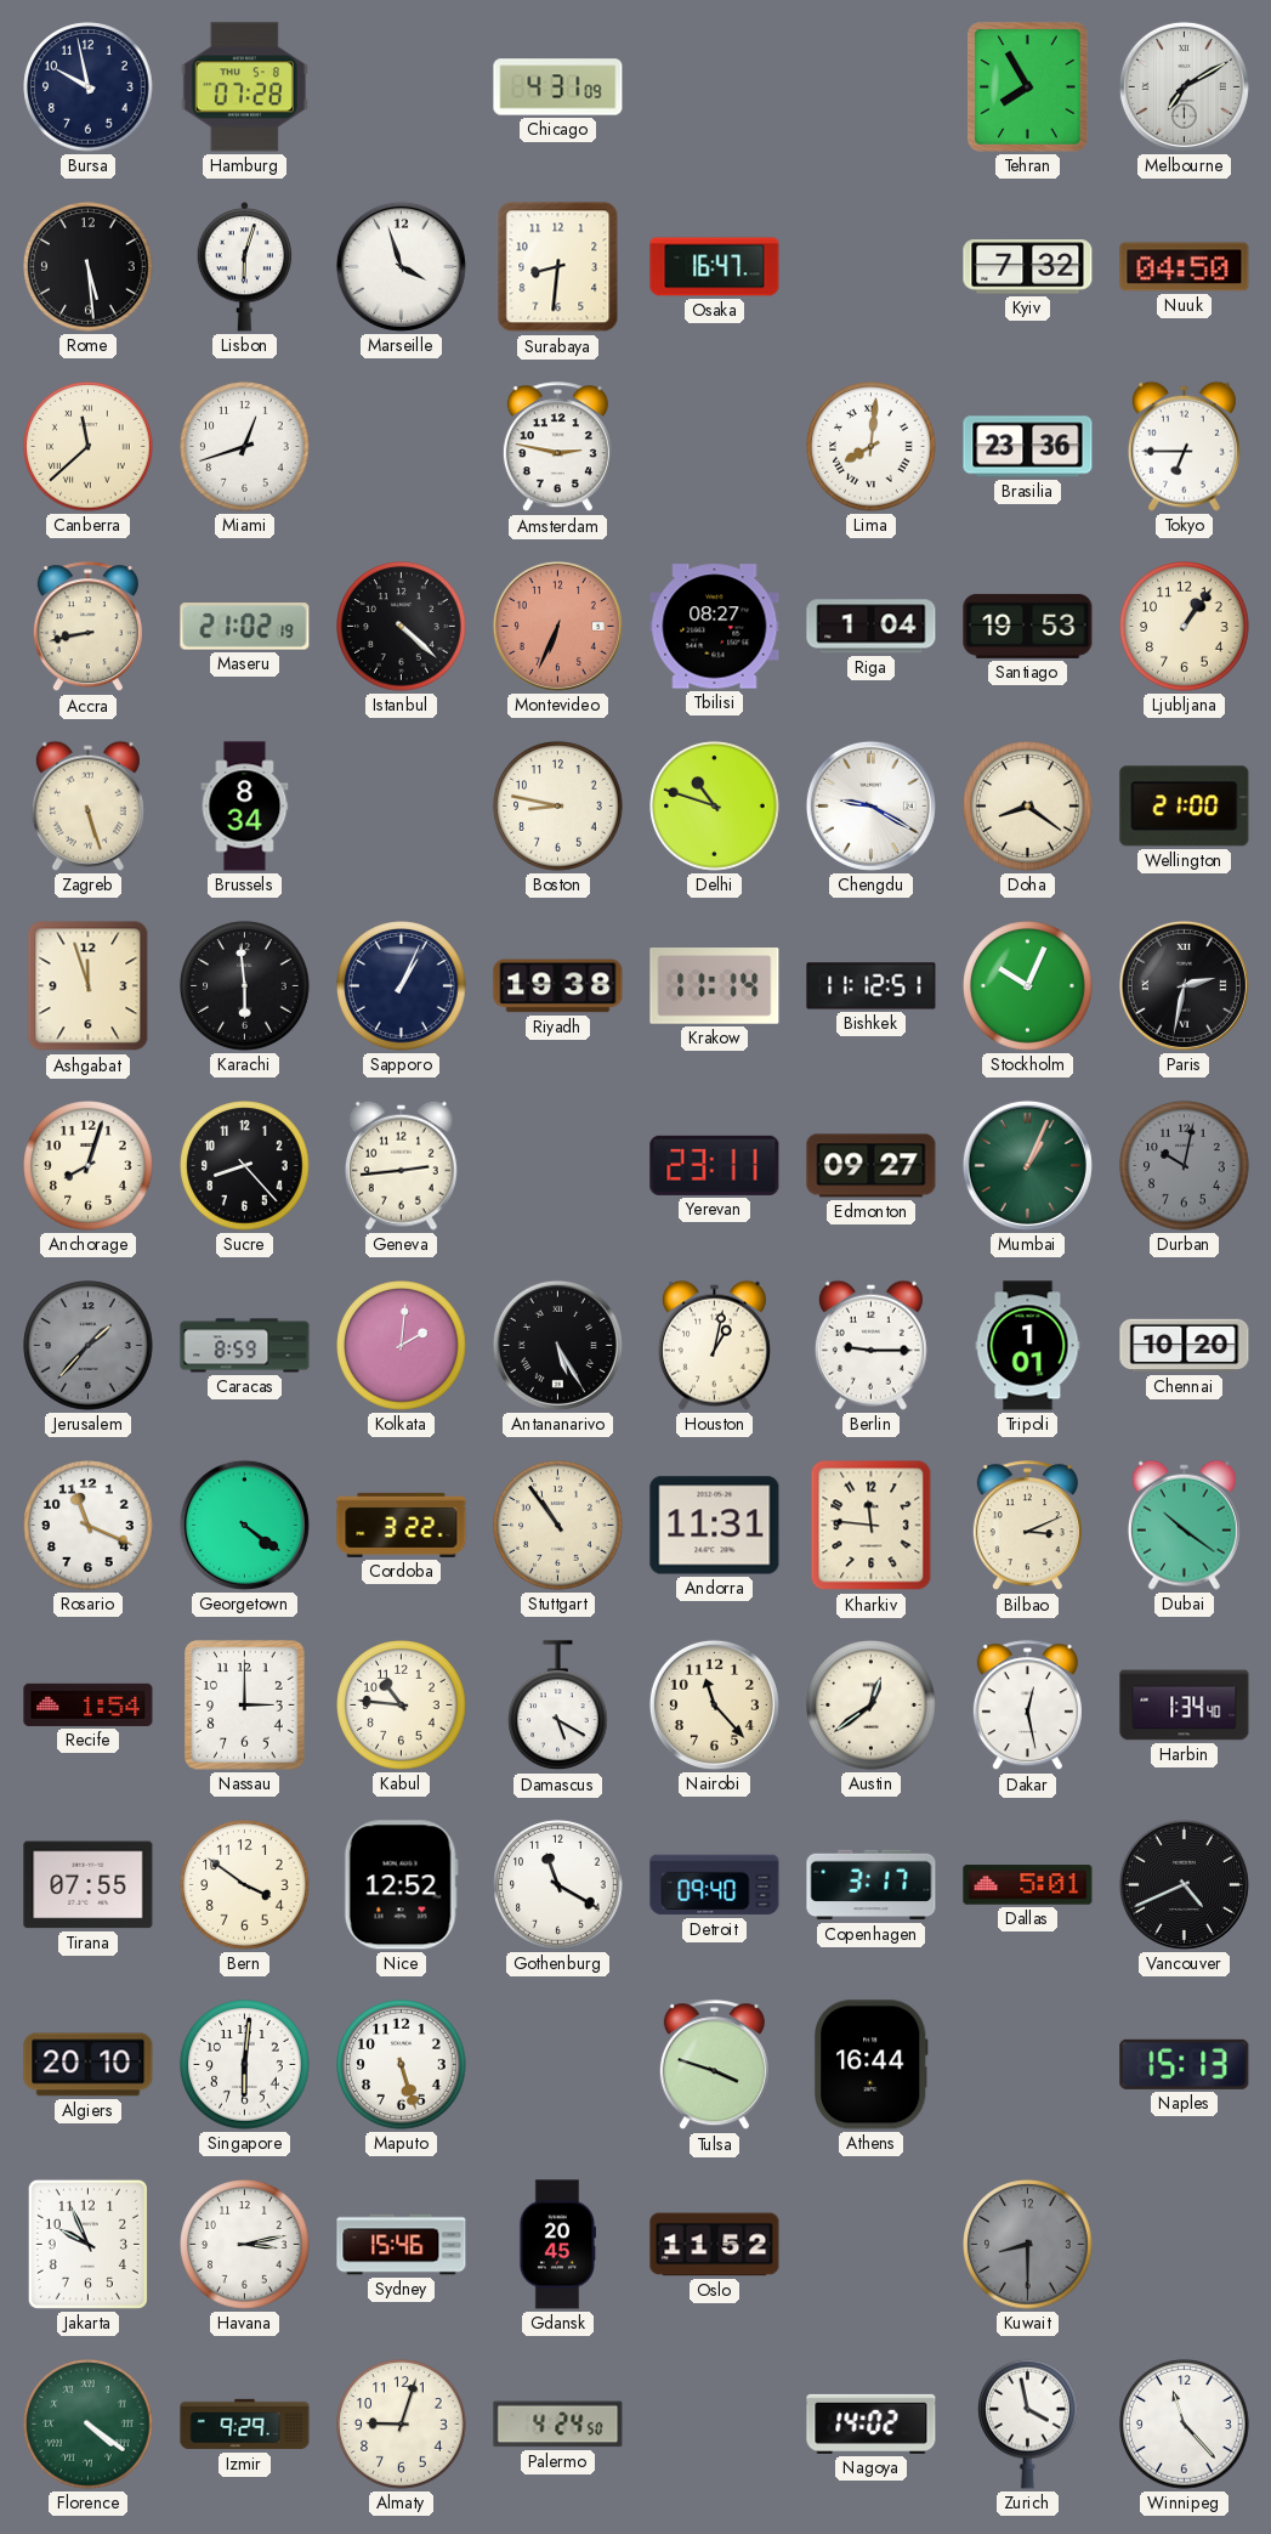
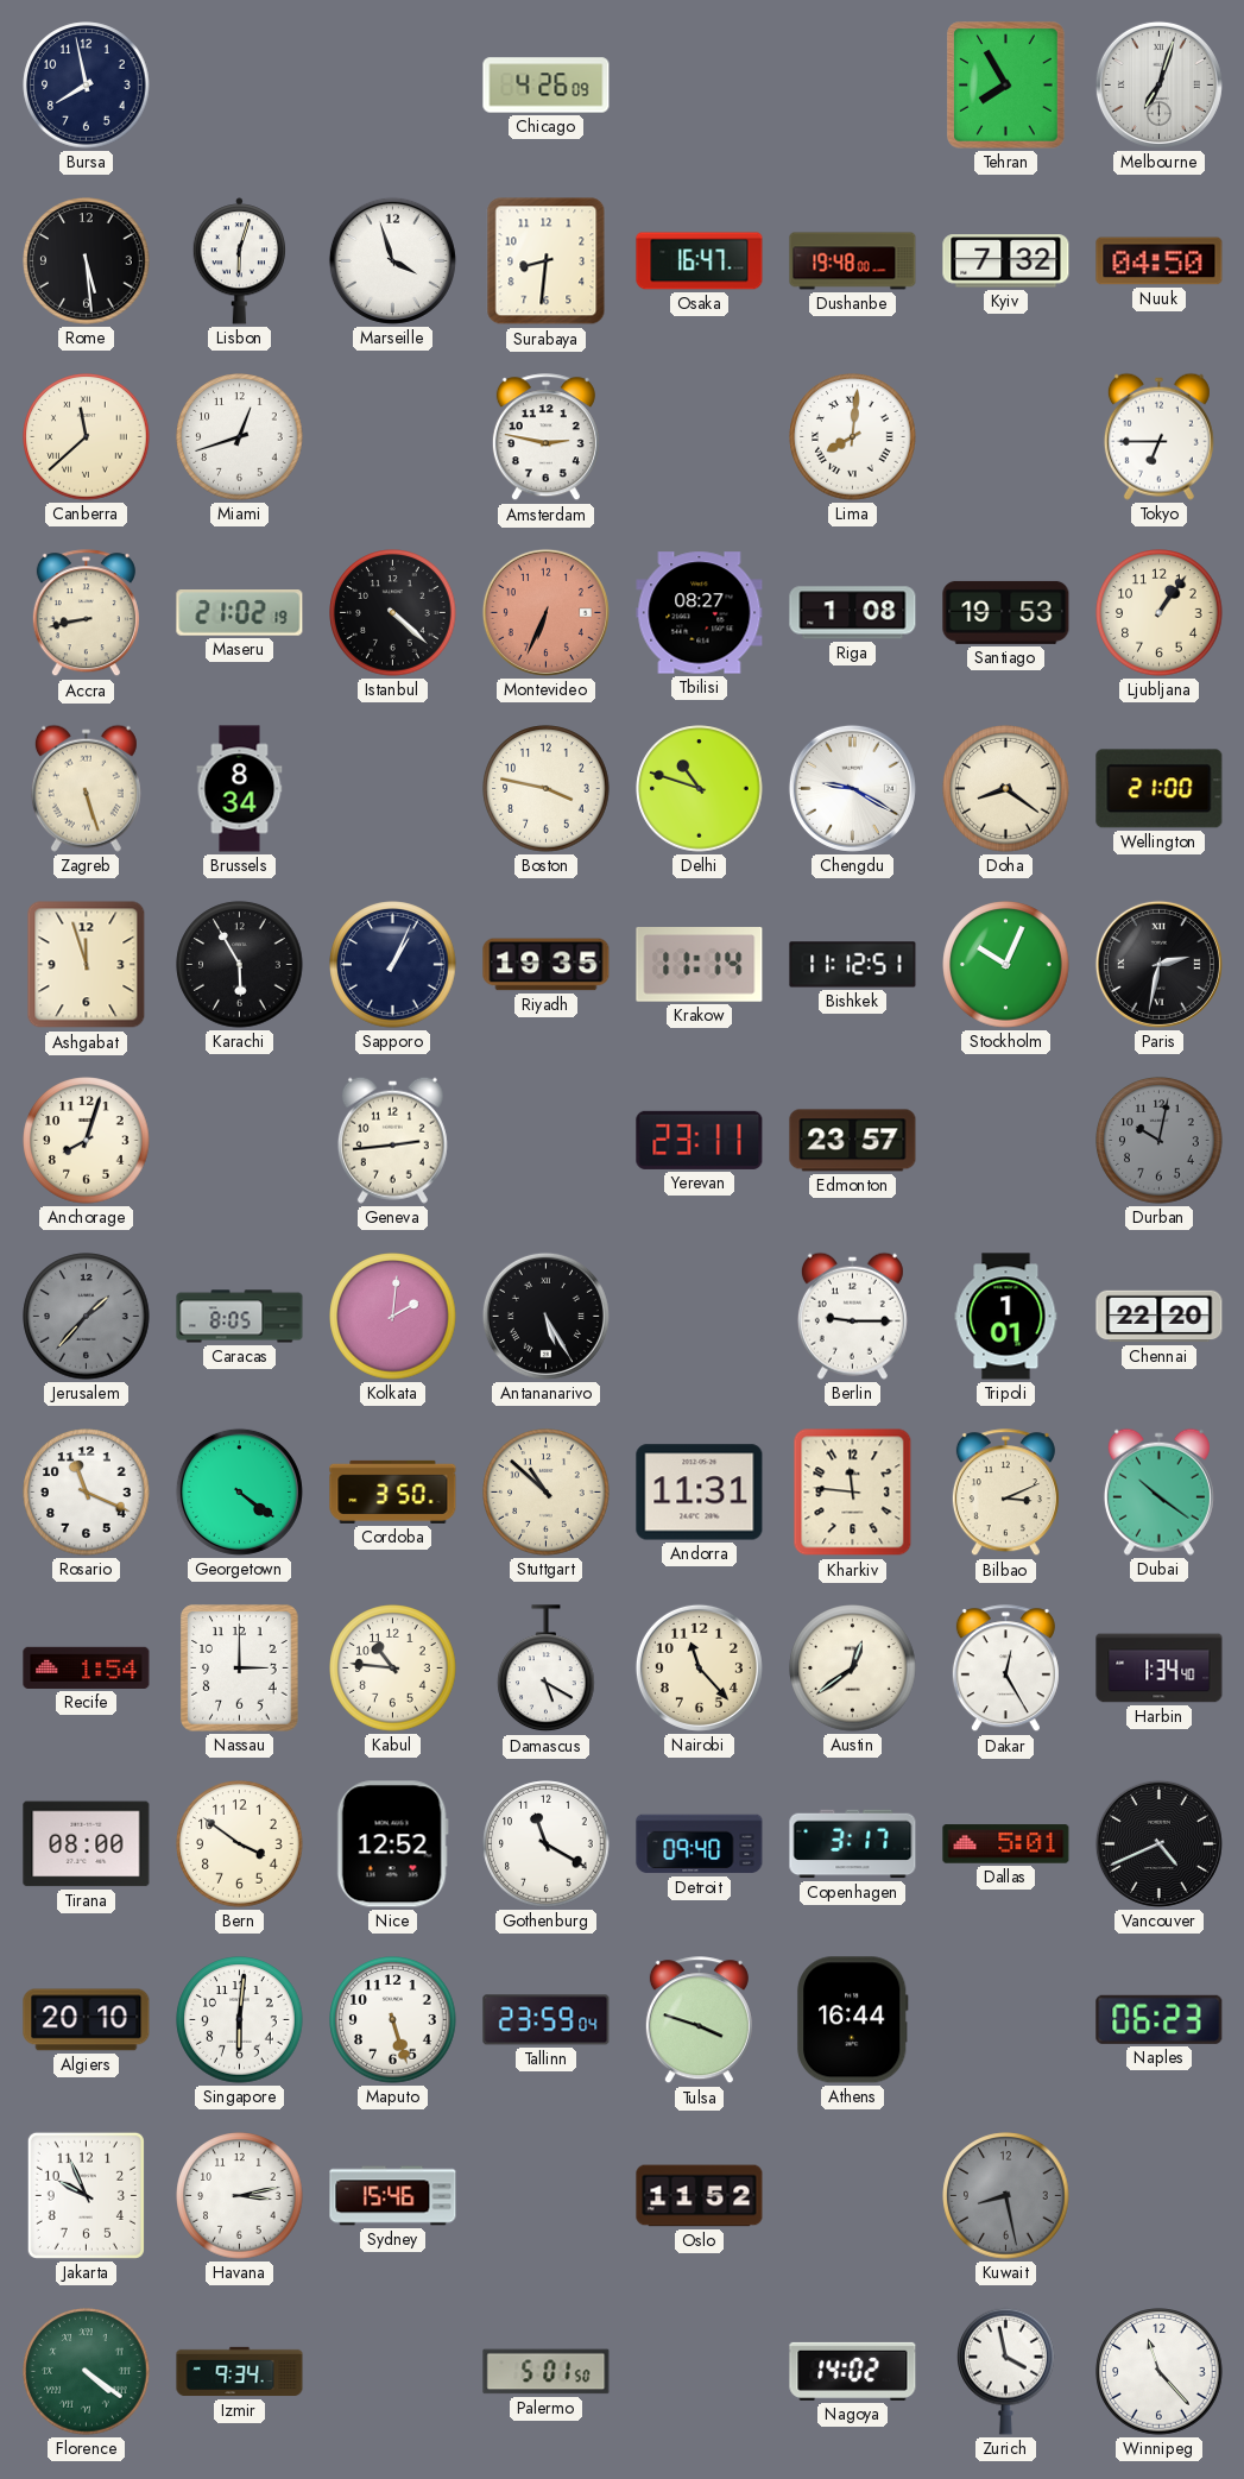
Bursa: 9:58 -> 7:58
Hamburg: 07:28 -> none
Chicago: 4:31 -> 4:26
Melbourne: 7:10 -> 7:03
Dushanbe: none -> 19:48
Brasilia: 23:36 -> none
Riga: 1:04 -> 1:08
Boston: 8:47 -> 3:47
Karachi: 5:59 -> 5:55
Riyadh: 19:38 -> 19:35
Sucre: 8:23 -> none
Edmonton: 09:27 -> 23:57
Mumbai: 1:04 -> none
Caracas: 8:59 -> 8:05
Houston: 1:02 -> none
Chennai: 10:20 -> 22:20
Cordoba: 3:22 -> 3:50
Stuttgart: 10:54 -> 10:52
Dakar: 12:28 -> 12:25
Tirana: 07:55 -> 08:00
Tallinn: none -> 23:59
Naples: 15:13 -> 06:23
Gdansk: 20:45 -> none
Kuwait: 8:30 -> 8:28
Izmir: 9:29 -> 9:34
Almaty: 9:03 -> none
Palermo: 4:24 -> 5:01
